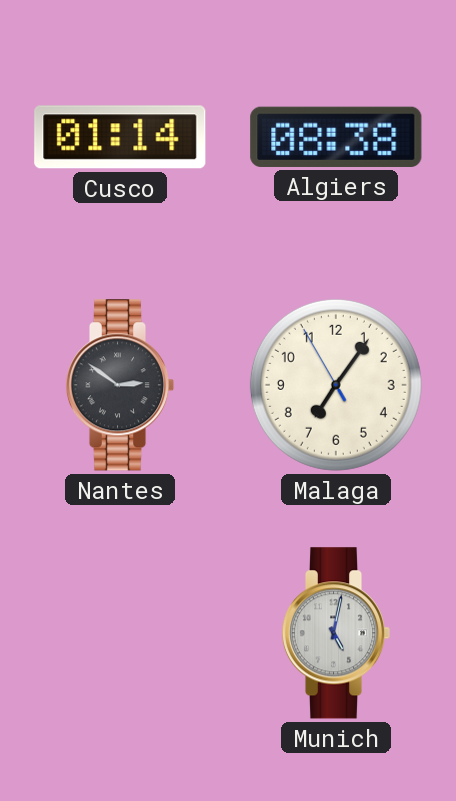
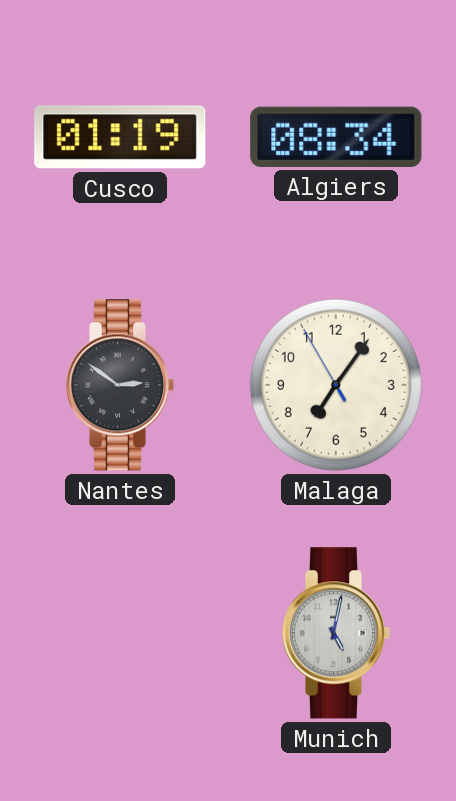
Cusco: 01:14 -> 01:19
Algiers: 08:38 -> 08:34
